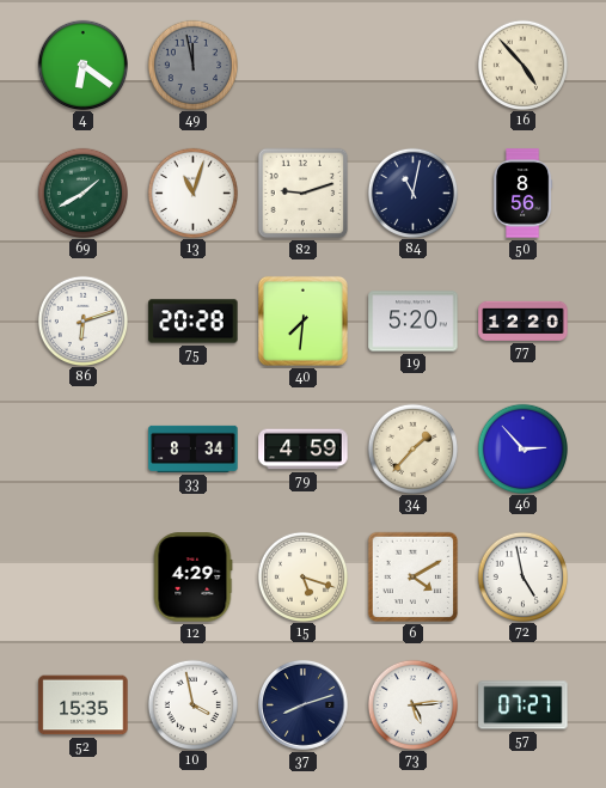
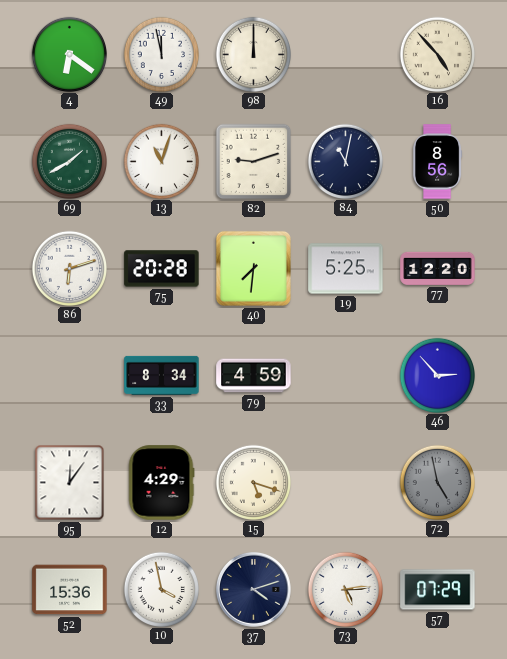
49 dial: grey -> white
98: none -> 12:00
19: 5:20 -> 5:25
34: 1:37 -> none
95: none -> 12:06
6: 4:10 -> none
72 dial: white -> grey
52: 15:35 -> 15:36
37: 8:12 -> 4:12
57: 07:27 -> 07:29
